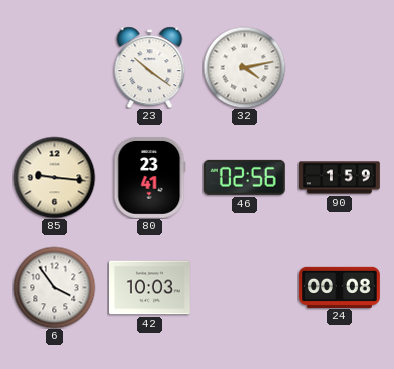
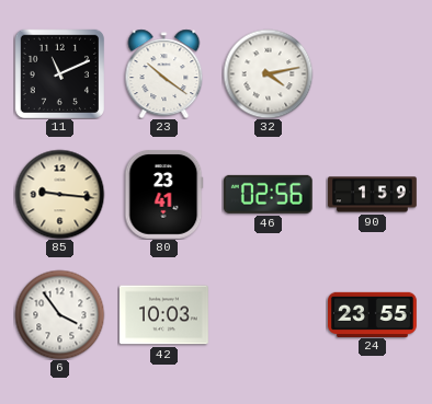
11: none -> 11:11
24: 00:08 -> 23:55
